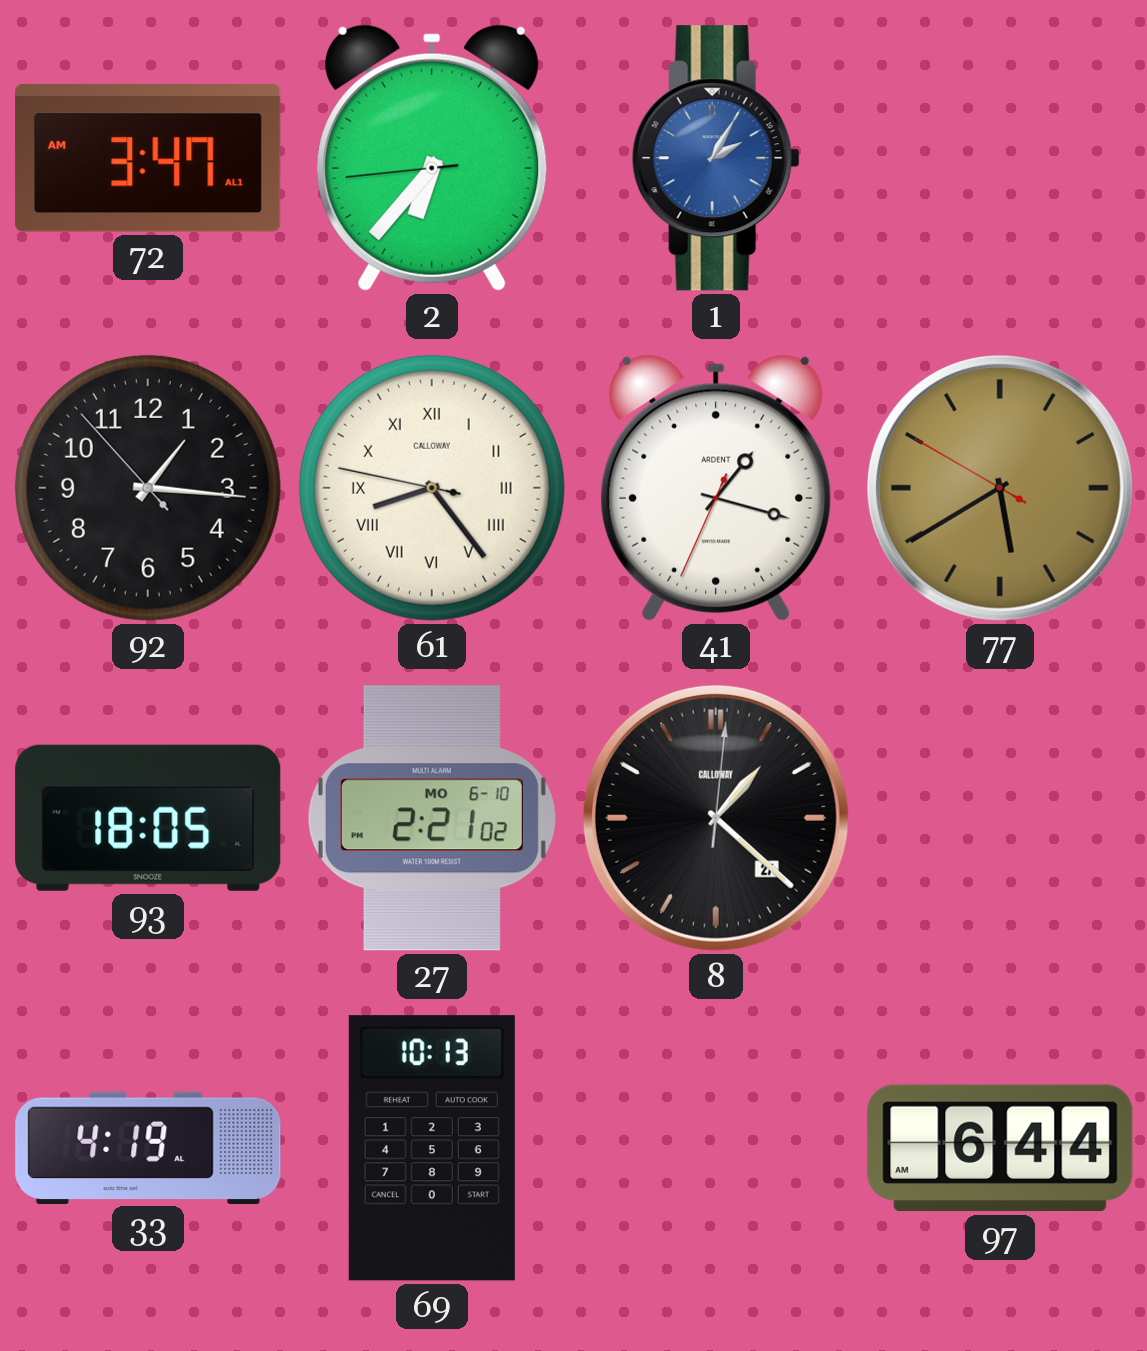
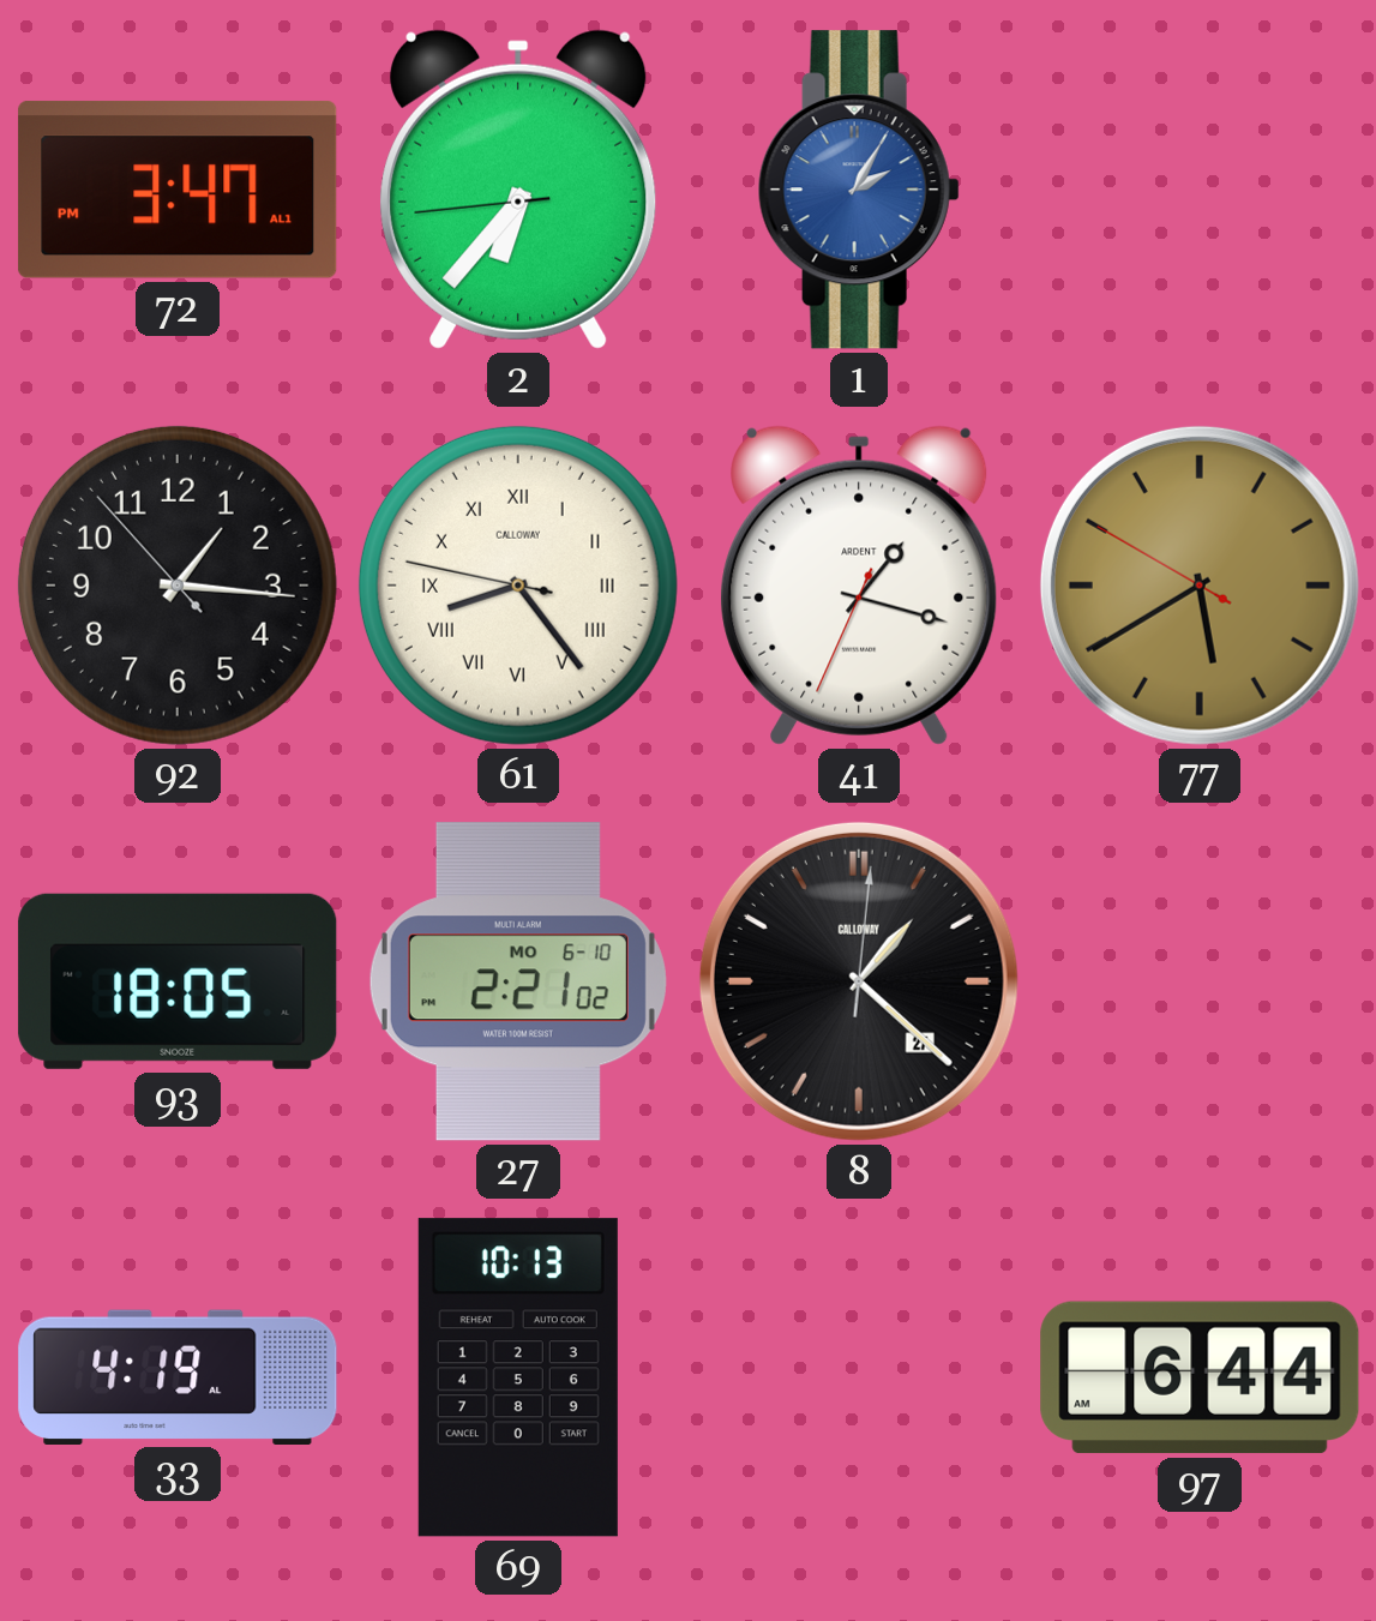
72: 3:47 AM -> 3:47 PM
